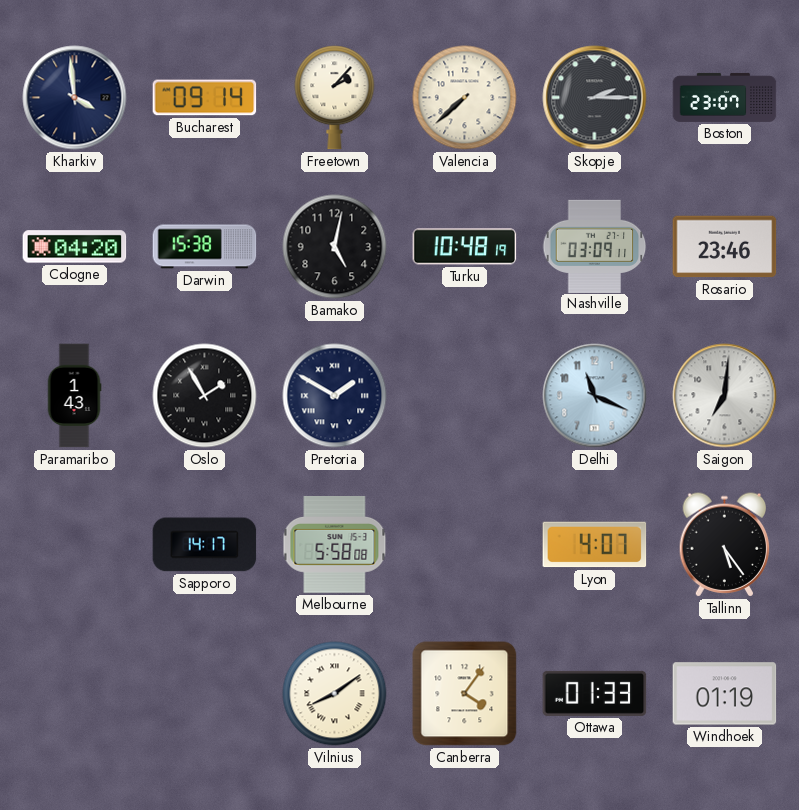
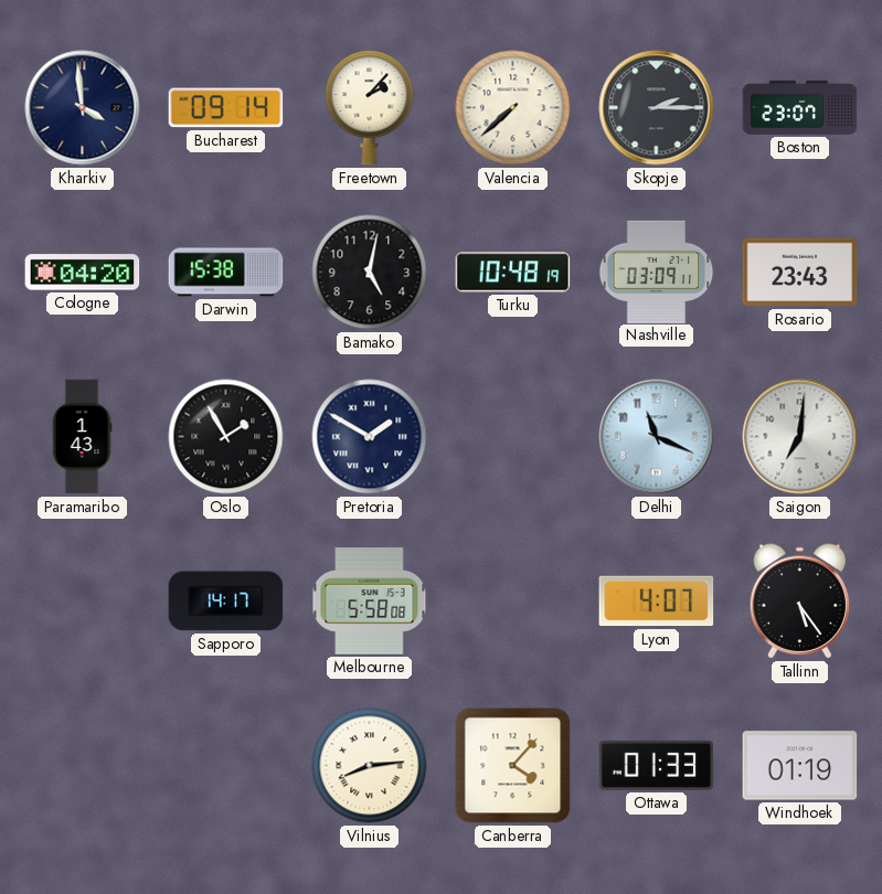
Rosario: 23:46 -> 23:43
Vilnius: 8:09 -> 8:14
Canberra: 4:06 -> 4:07
